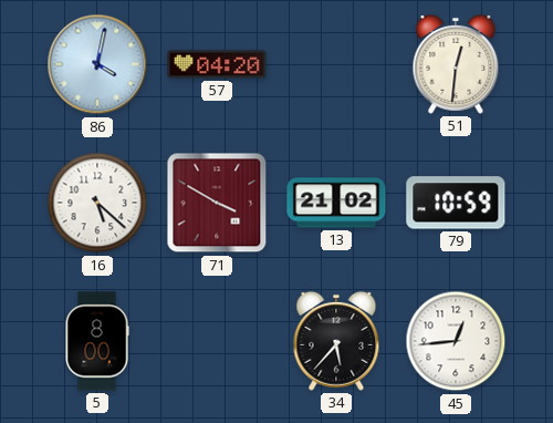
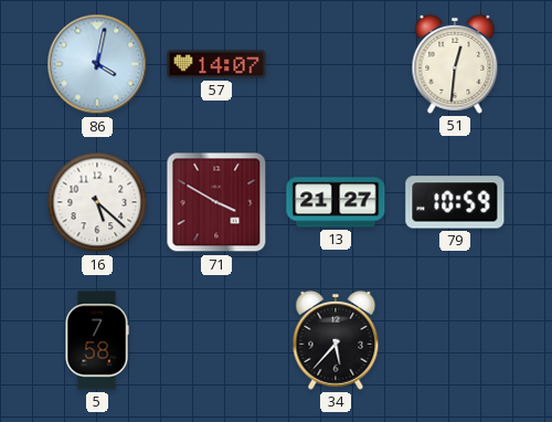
57: 04:20 -> 14:07
13: 21:02 -> 21:27
5: 8:00 -> 7:58
45: 12:44 -> none
